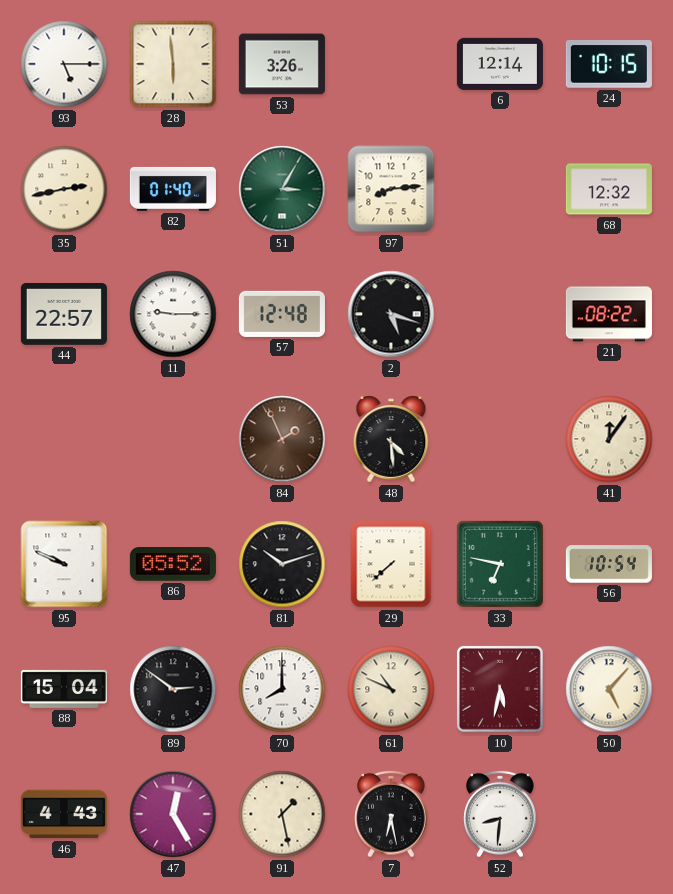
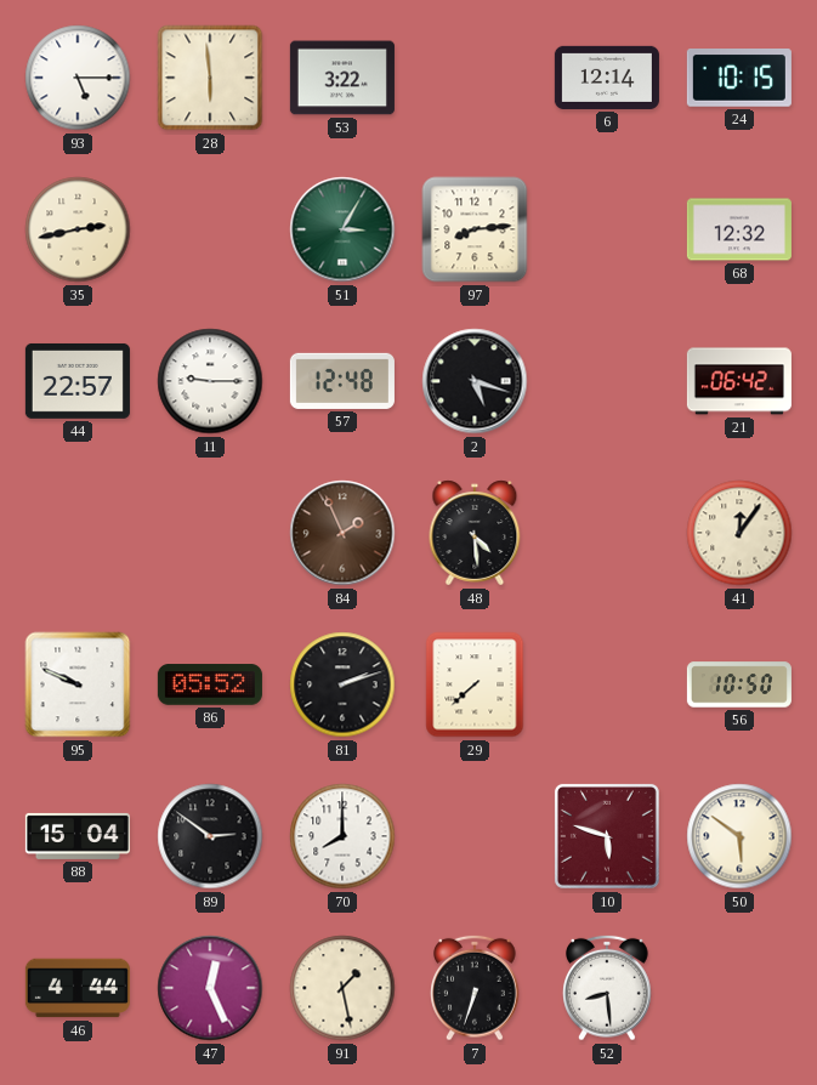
53: 3:26 -> 3:22
82: 01:40 -> none
21: 08:22 -> 06:42
81: 10:12 -> 2:12
33: 6:47 -> none
56: 10:54 -> 10:50
61: 10:49 -> none
10: 5:32 -> 5:48
50: 5:07 -> 5:51
46: 4:43 -> 4:44
47: 12:25 -> 12:26
7: 6:28 -> 6:33
52: 8:31 -> 8:29
